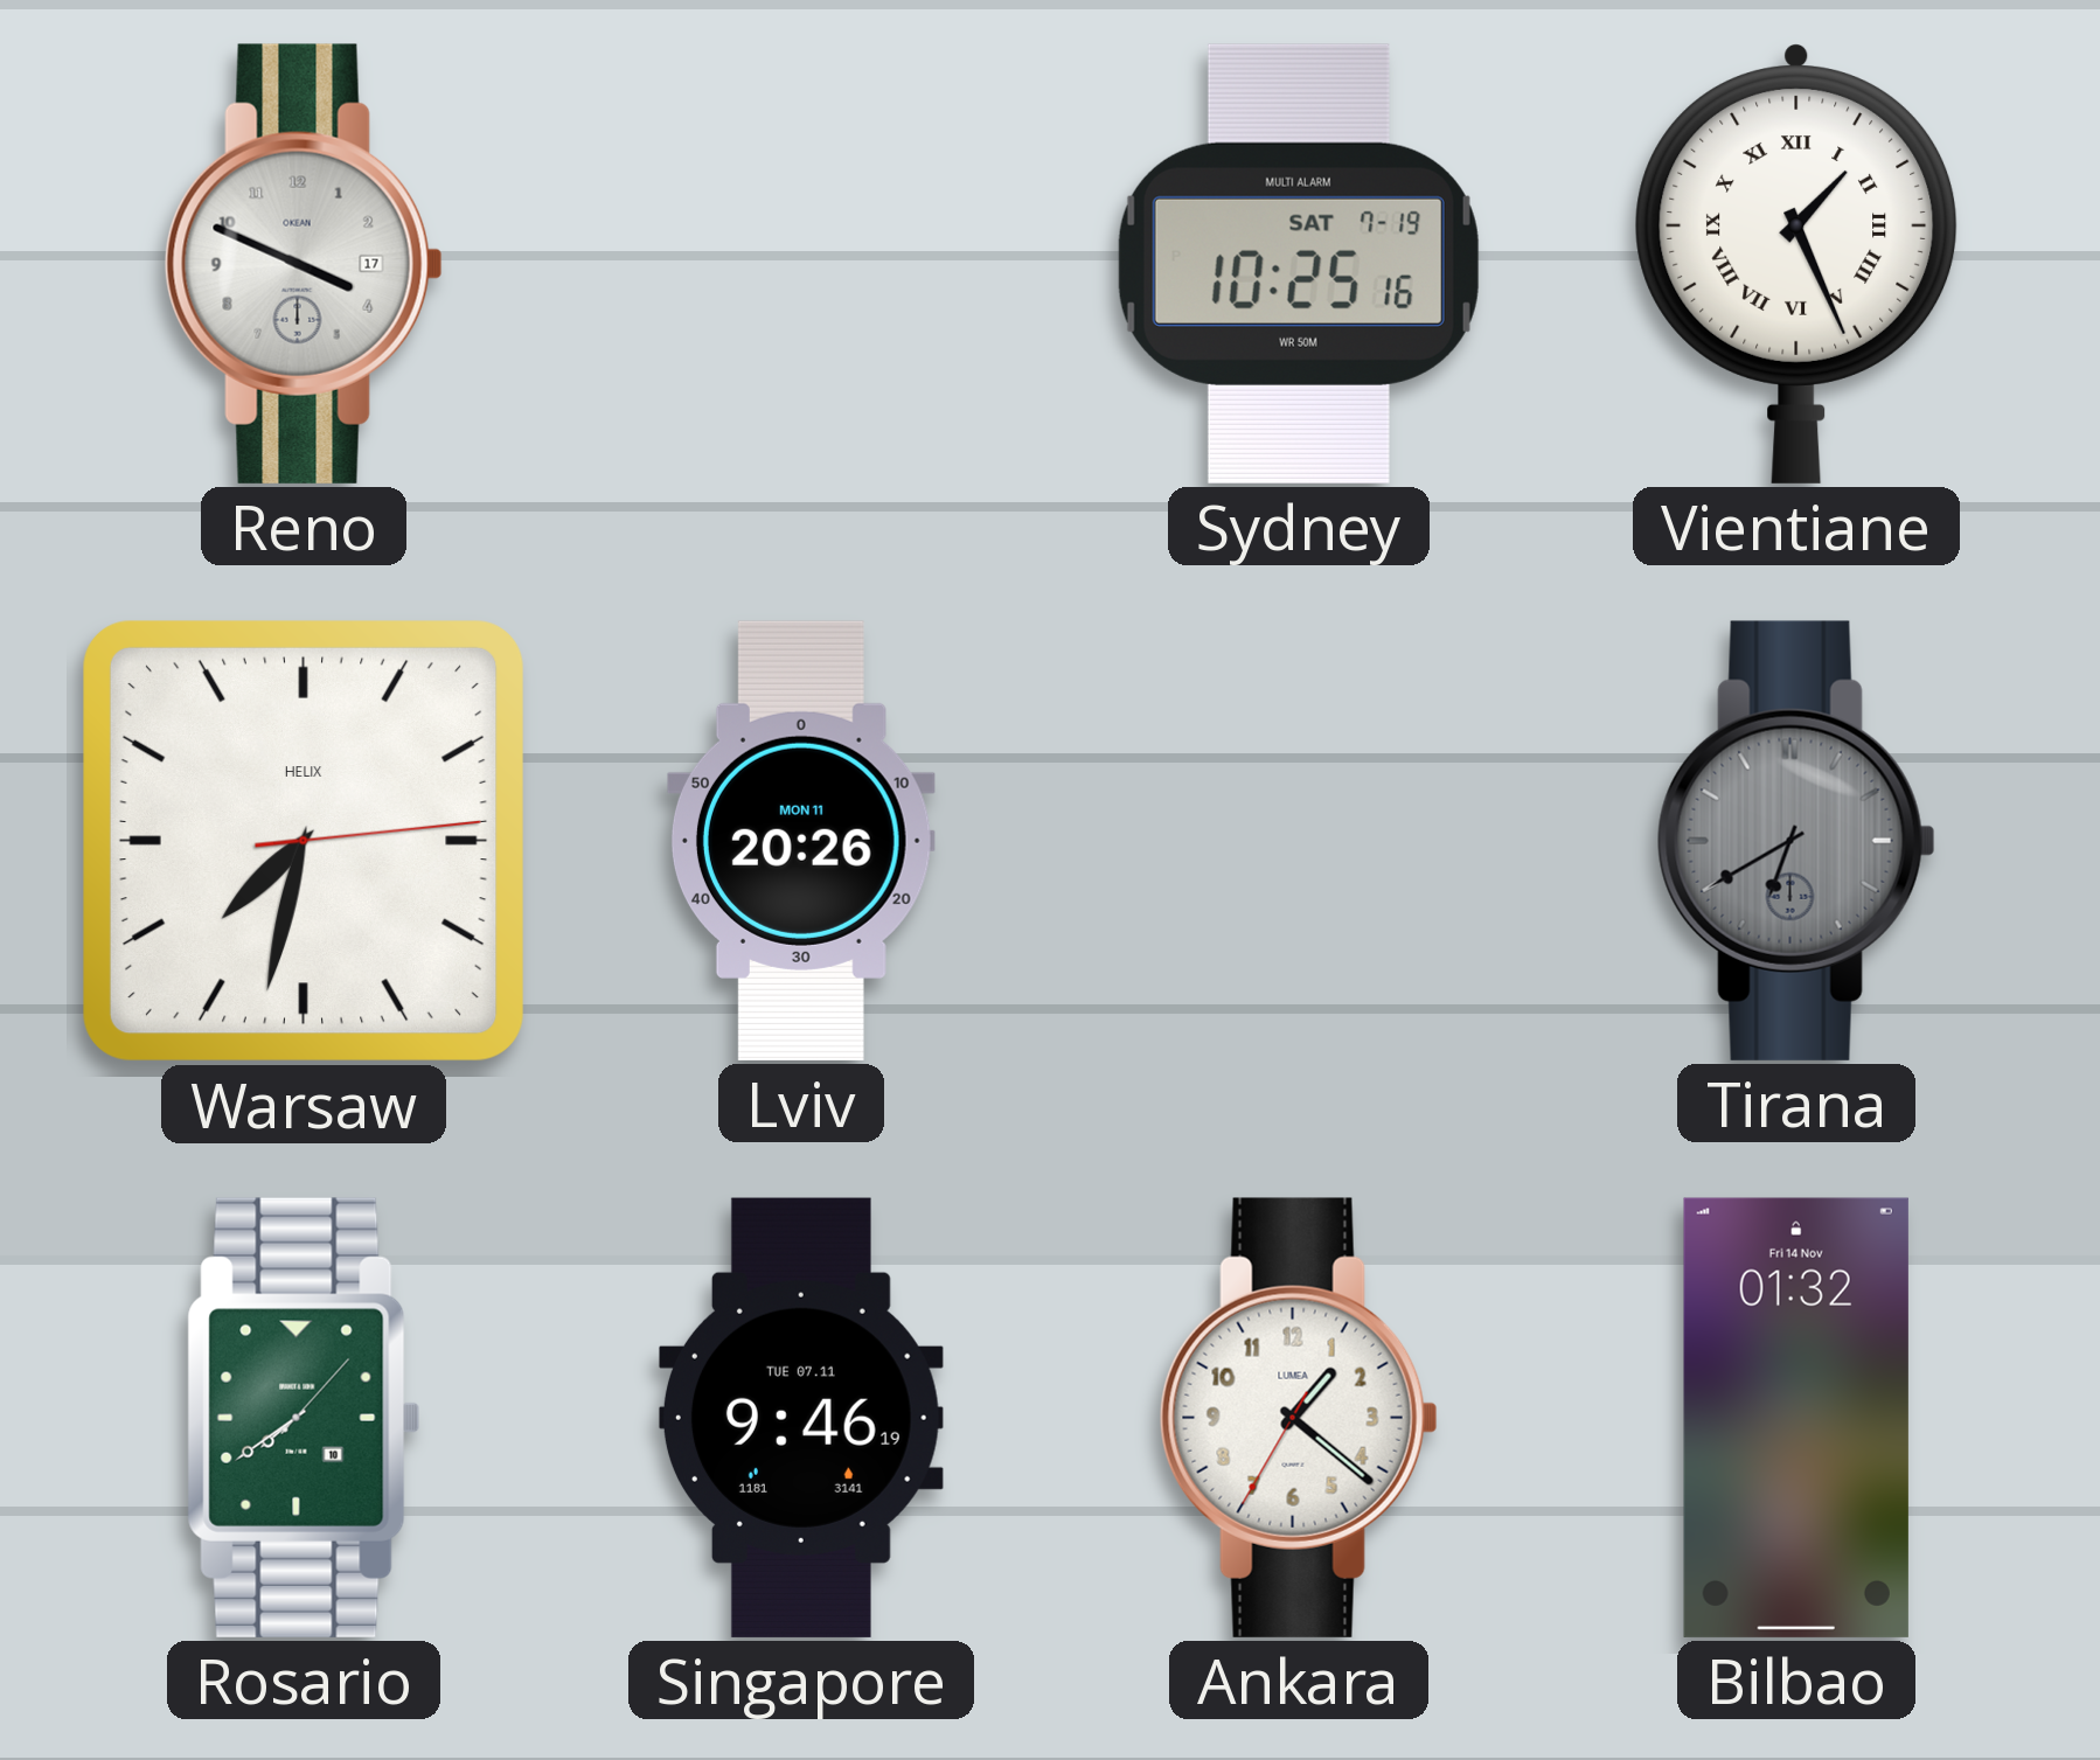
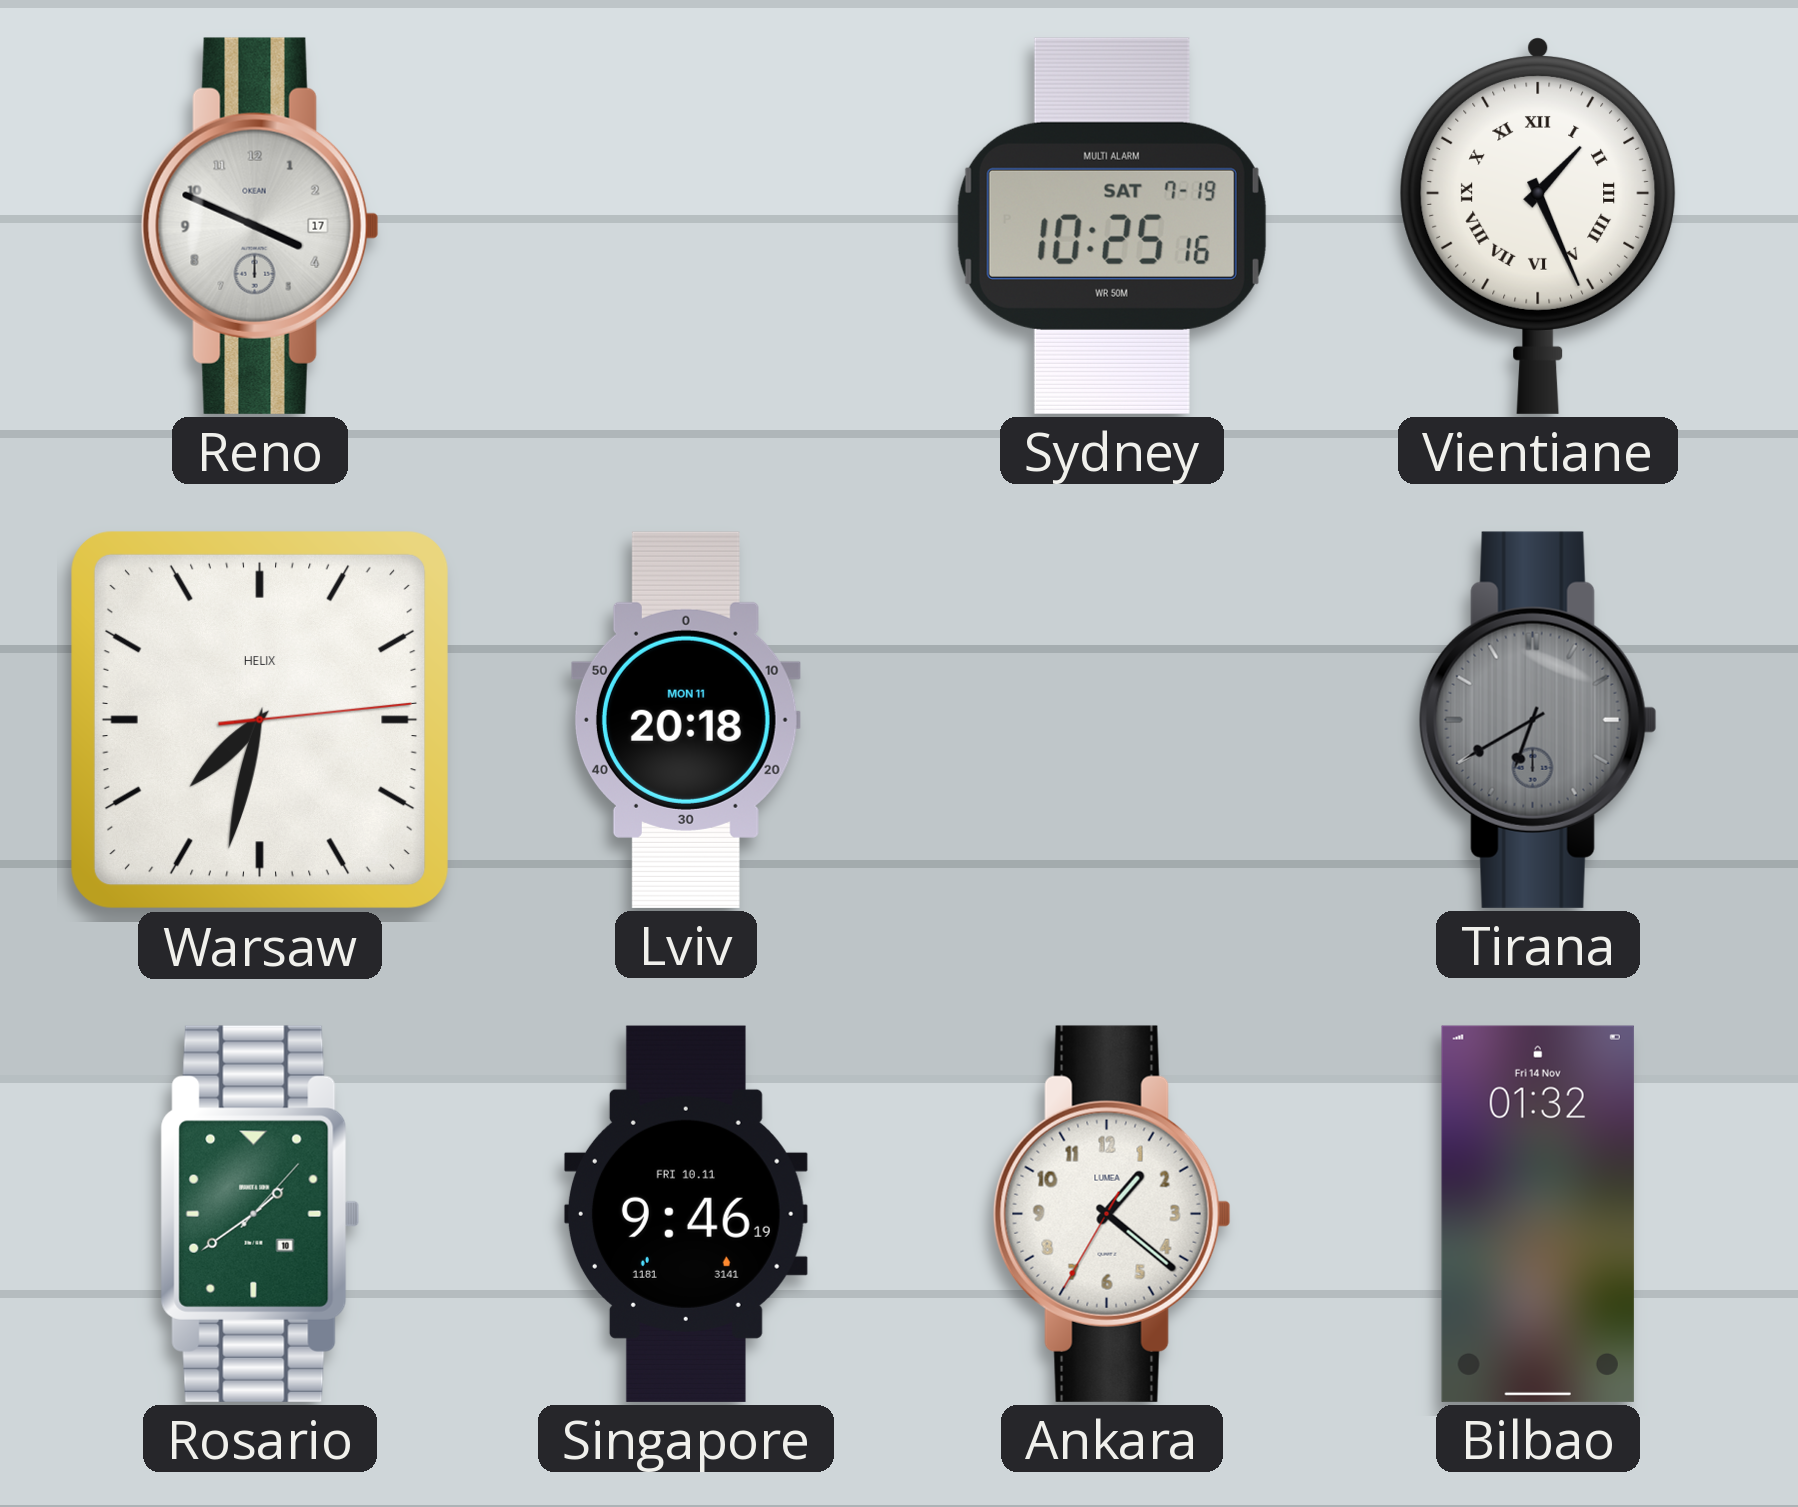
Lviv: 20:26 -> 20:18
Rosario: 7:39 -> 1:39
Singapore date: TUE 07.11 -> FRI 10.11
